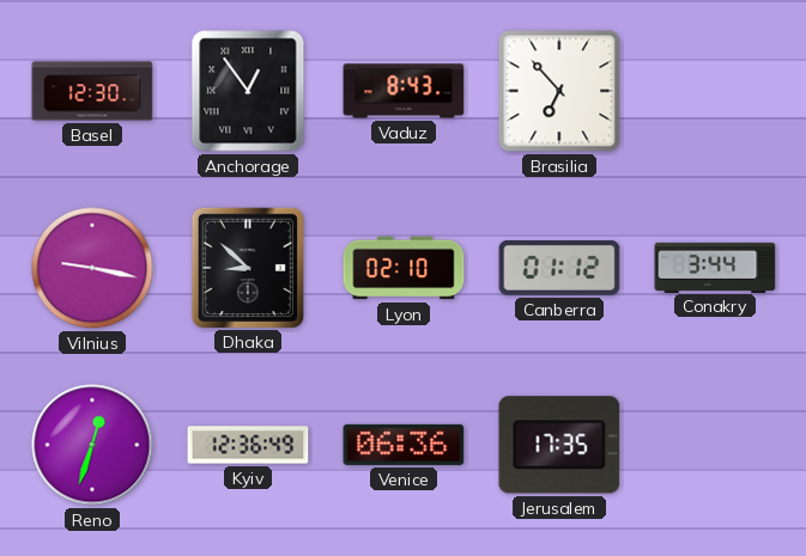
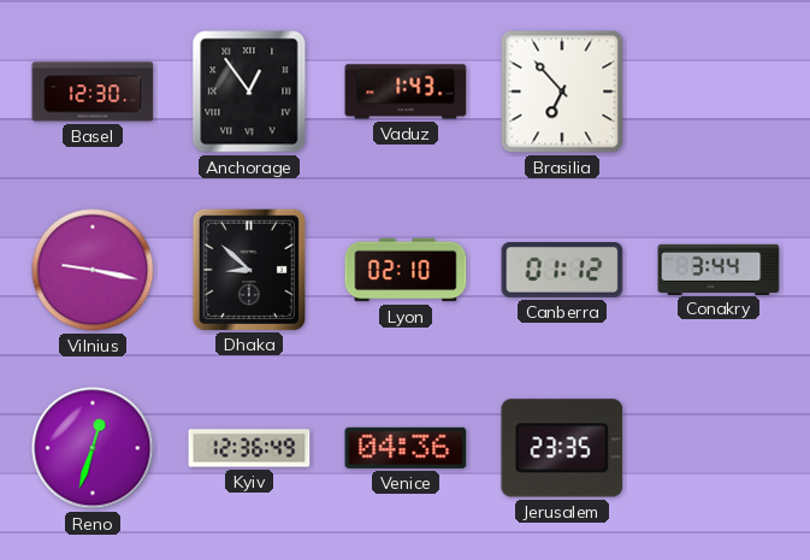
Vaduz: 8:43 -> 1:43
Venice: 06:36 -> 04:36
Jerusalem: 17:35 -> 23:35
